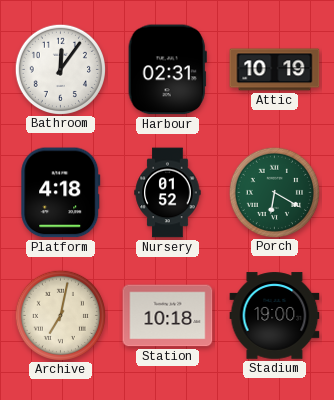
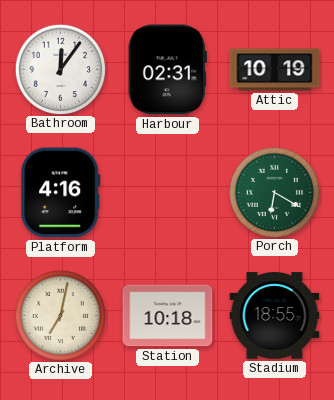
Platform: 4:18 -> 4:16
Nursery: 01:52 -> none
Stadium: 19:00 -> 18:55
